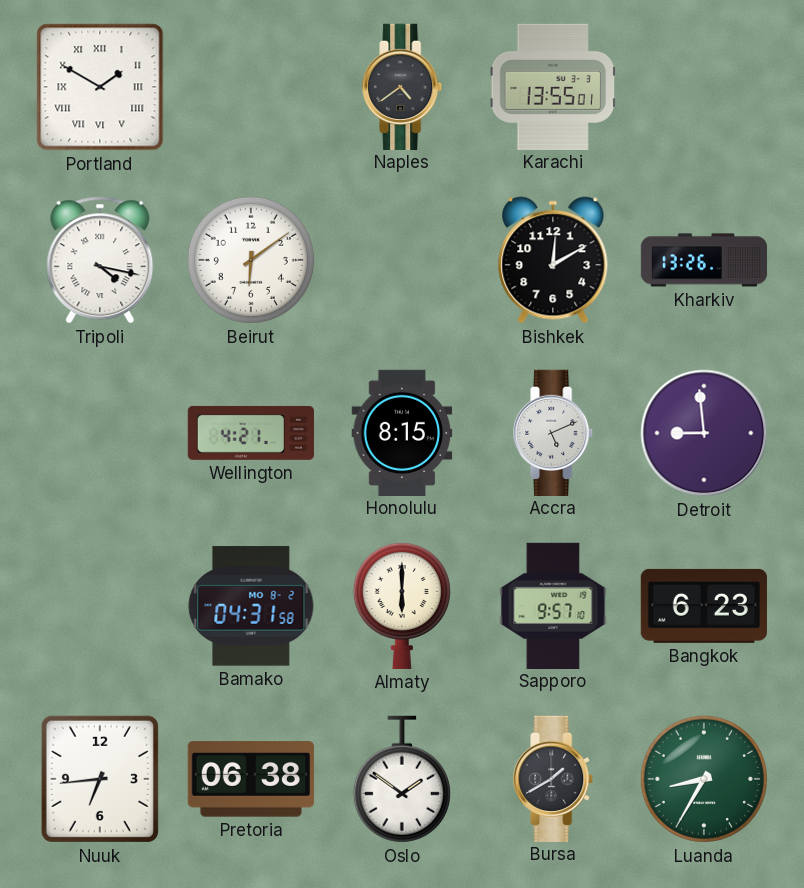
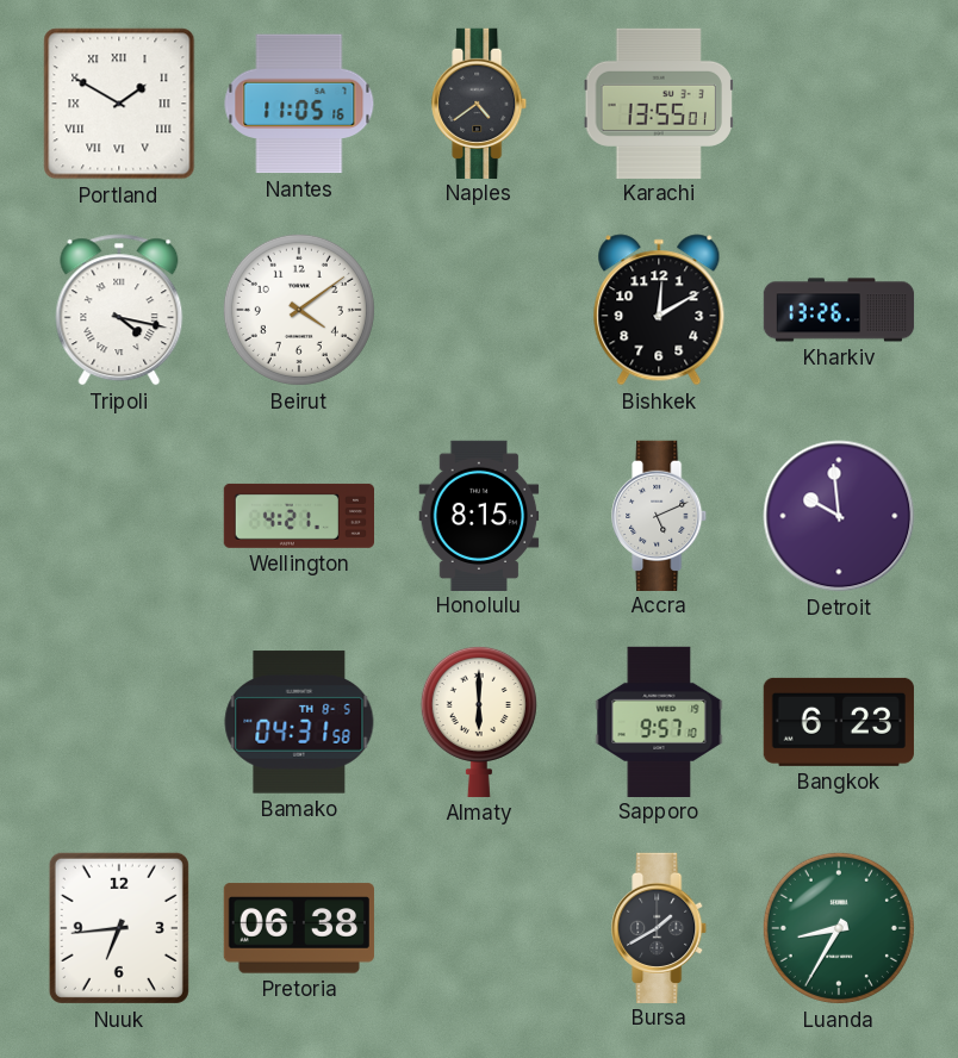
Nantes: none -> 11:05
Beirut: 6:09 -> 4:09
Detroit: 8:59 -> 9:59
Bamako date: MO 8-2 -> TH 8-5
Oslo: 1:51 -> none
